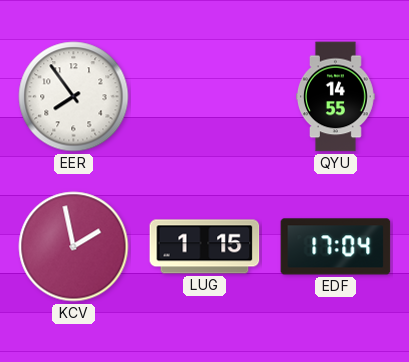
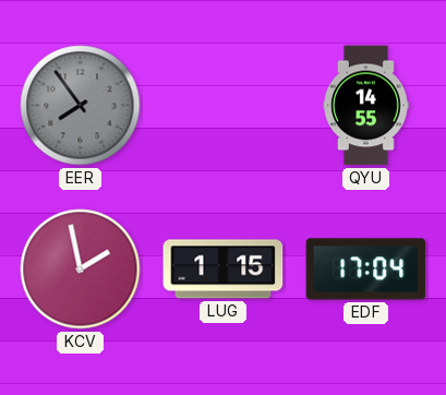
EER dial: white -> grey
